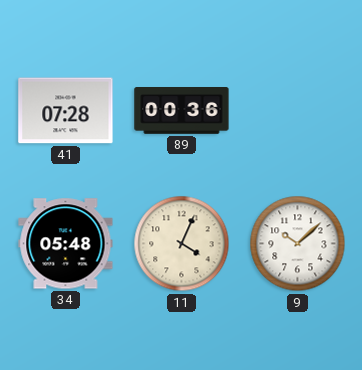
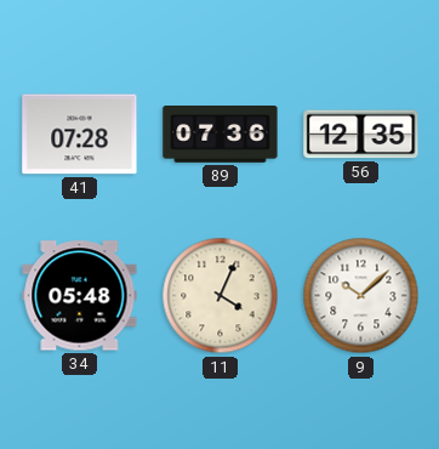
89: 00:36 -> 07:36
56: none -> 12:35
